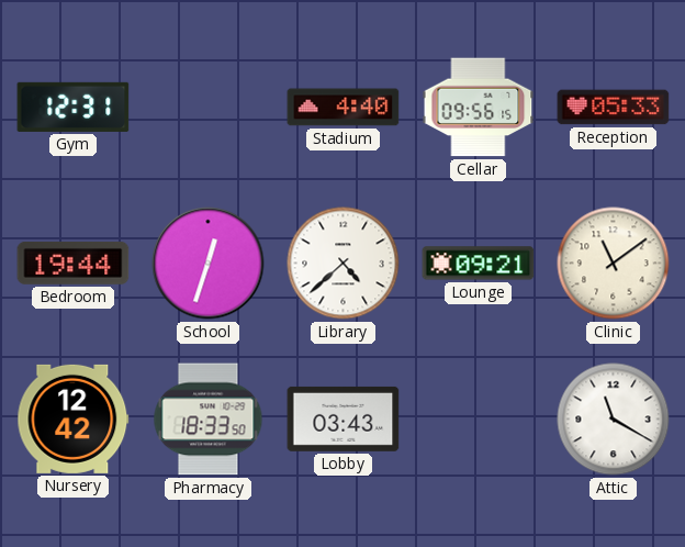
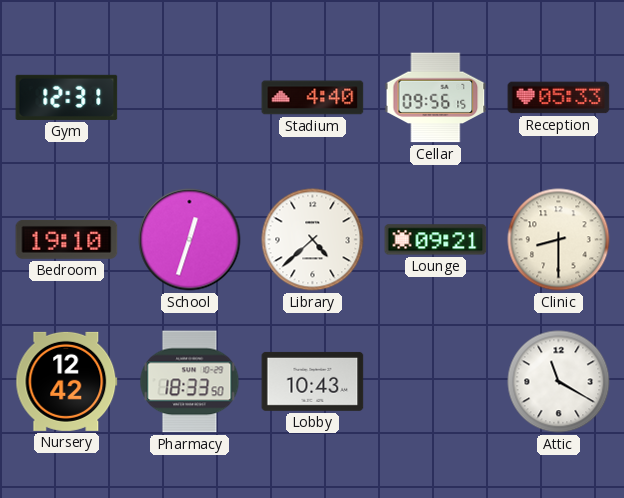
Bedroom: 19:44 -> 19:10
Clinic: 11:09 -> 8:30
Lobby: 03:43 -> 10:43
